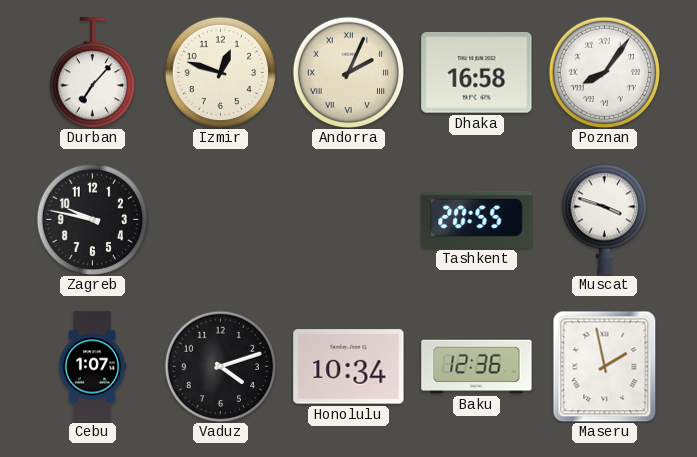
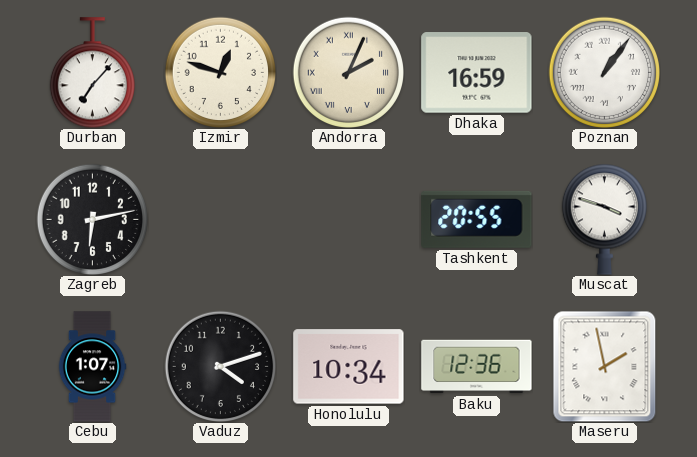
Dhaka: 16:58 -> 16:59
Poznan: 8:06 -> 1:06
Zagreb: 9:47 -> 6:13
